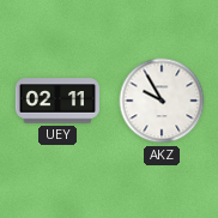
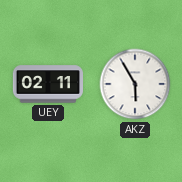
AKZ: 9:55 -> 5:55
